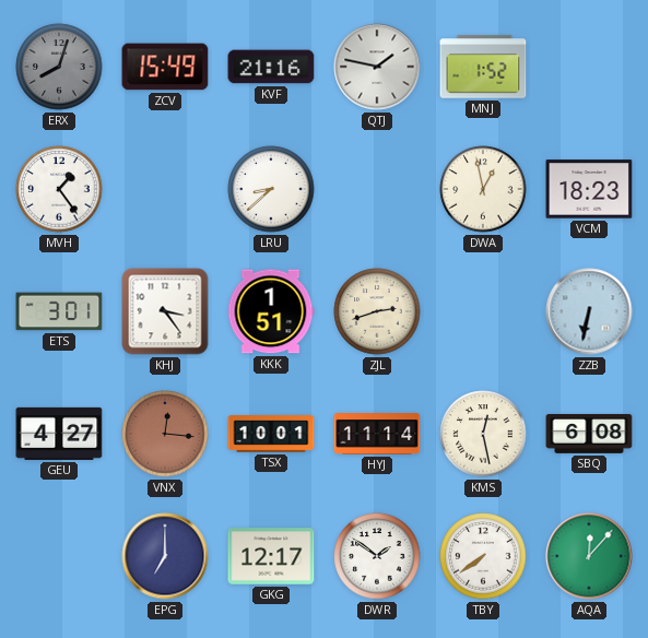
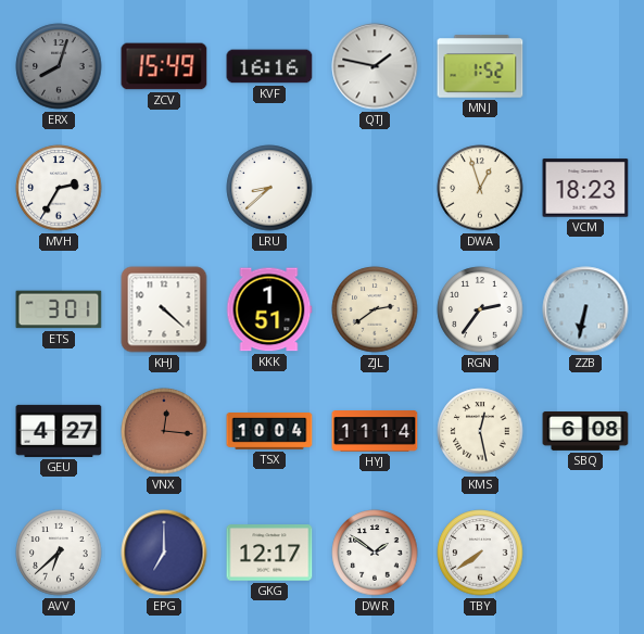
KVF: 21:16 -> 16:16
MVH: 1:24 -> 2:35
DWA: 12:58 -> 12:57
KHJ: 3:24 -> 4:22
ZJL: 2:42 -> 2:39
RGN: none -> 2:36
TSX: 10:01 -> 10:04
AVV: none -> 6:38
AQA: 12:07 -> none
